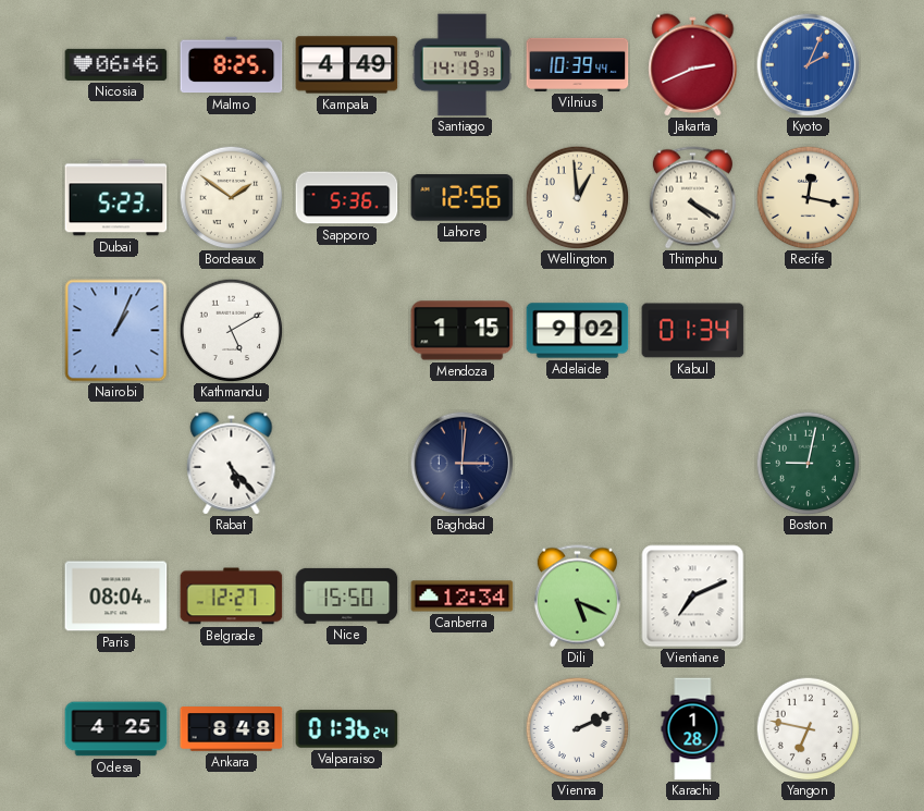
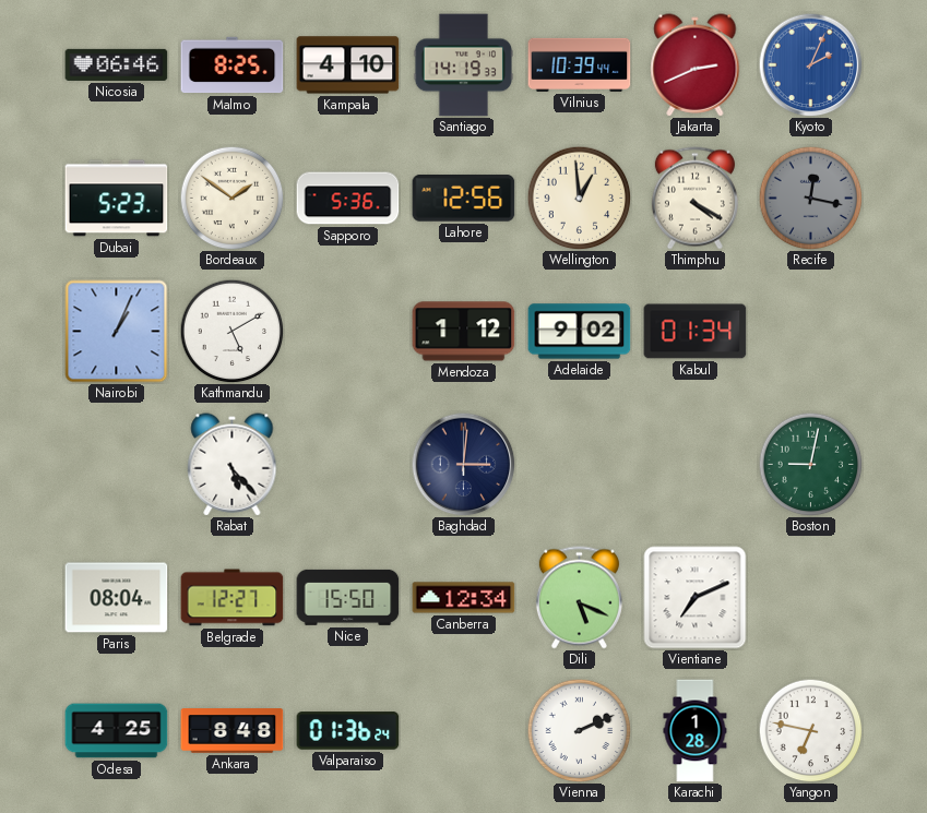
Kampala: 4:49 -> 4:10
Recife dial: cream -> grey
Mendoza: 1:15 -> 1:12
